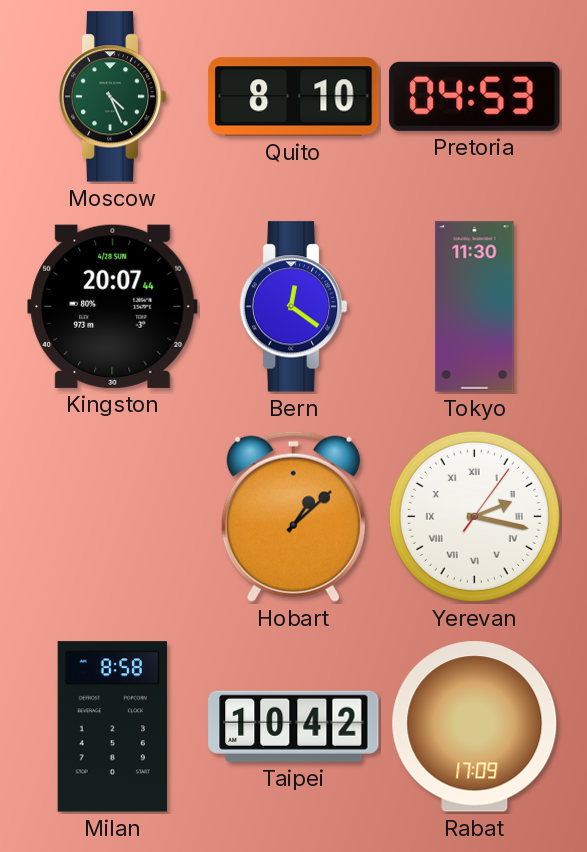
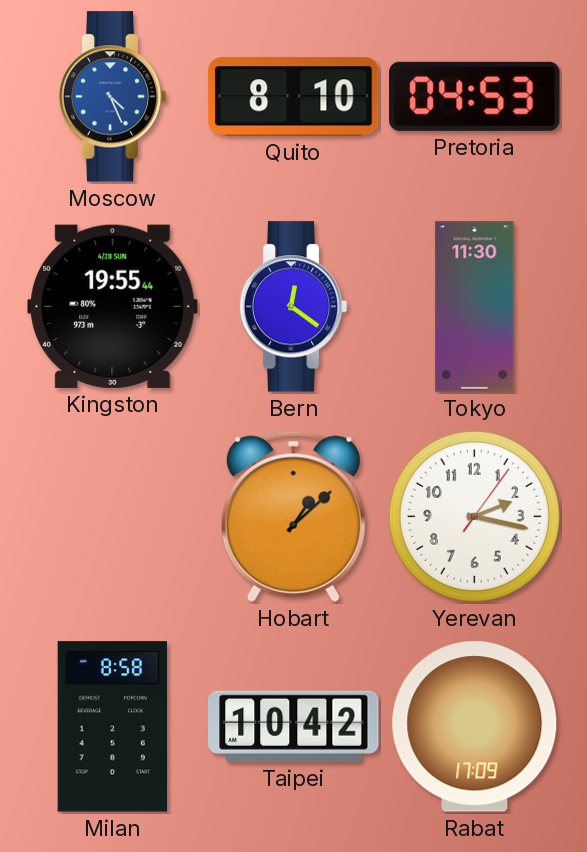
Moscow dial: green -> blue
Kingston: 20:07 -> 19:55
Yerevan numerals: Roman -> Arabic
